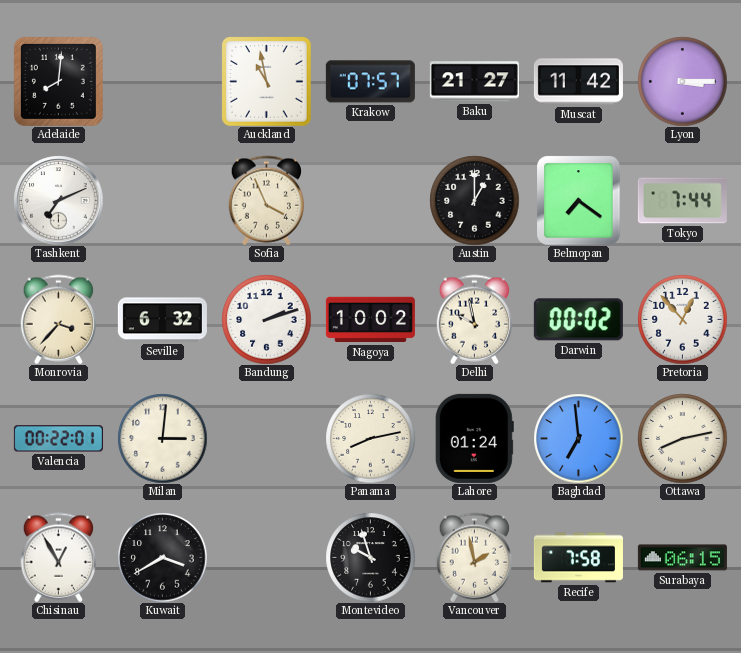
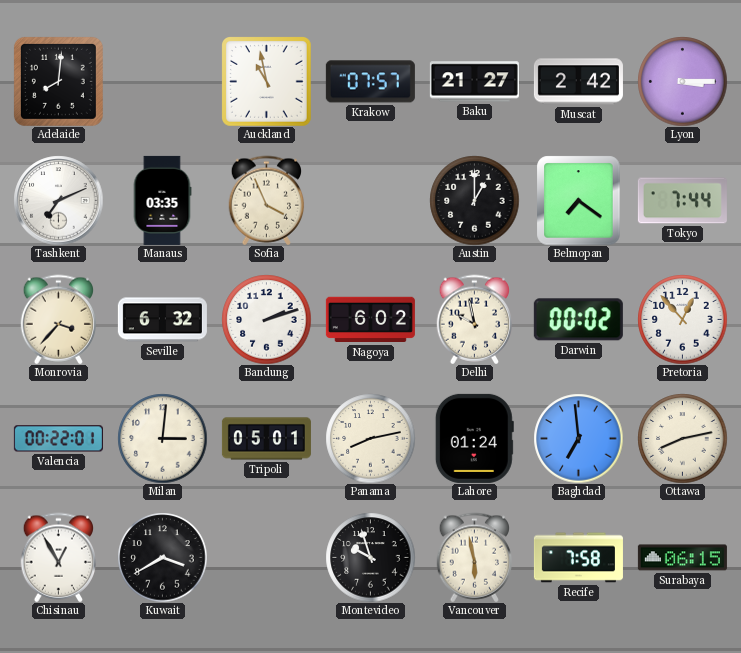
Muscat: 11:42 -> 2:42
Manaus: none -> 03:35
Nagoya: 10:02 -> 6:02
Tripoli: none -> 05:01
Vancouver: 1:58 -> 5:58
